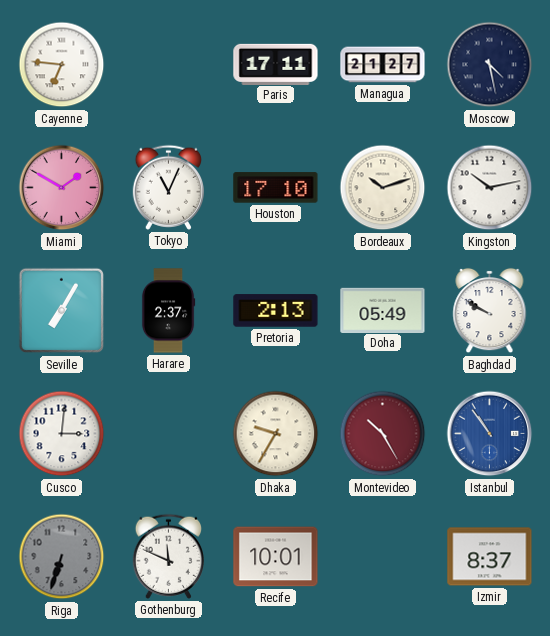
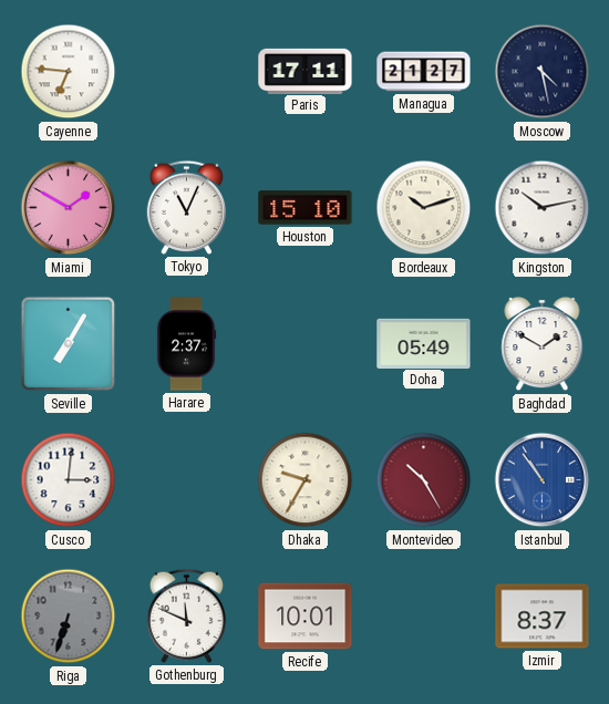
Houston: 17:10 -> 15:10
Pretoria: 2:13 -> none
Baghdad: 9:50 -> 1:50
